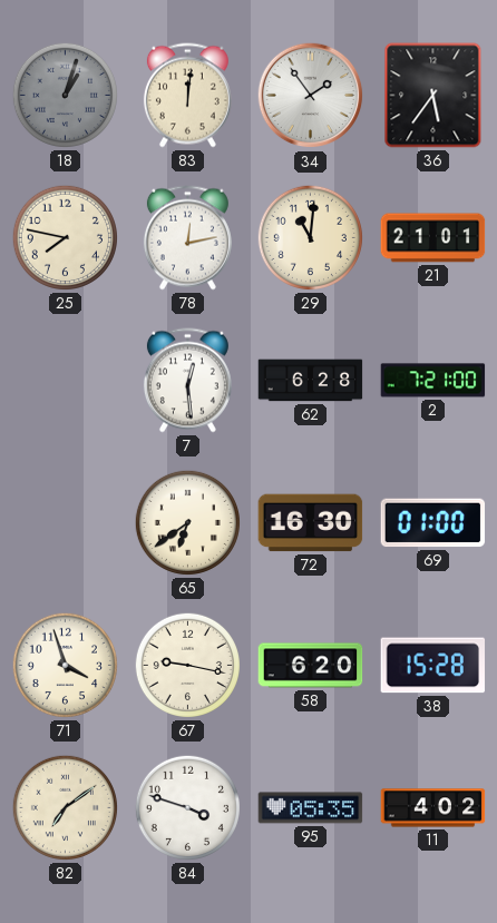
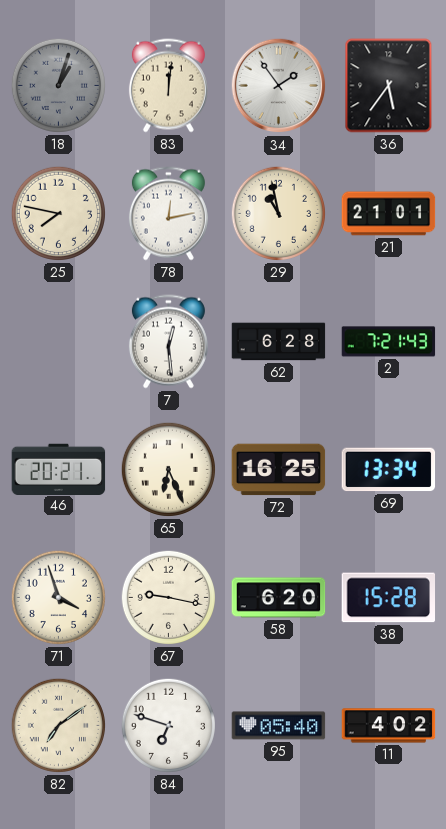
29: 11:01 -> 10:58
2: 7:21:00 -> 7:21:43
46: none -> 20:21
65: 6:39 -> 6:26
72: 16:30 -> 16:25
69: 01:00 -> 13:34
84: 3:48 -> 6:48
95: 05:35 -> 05:40
